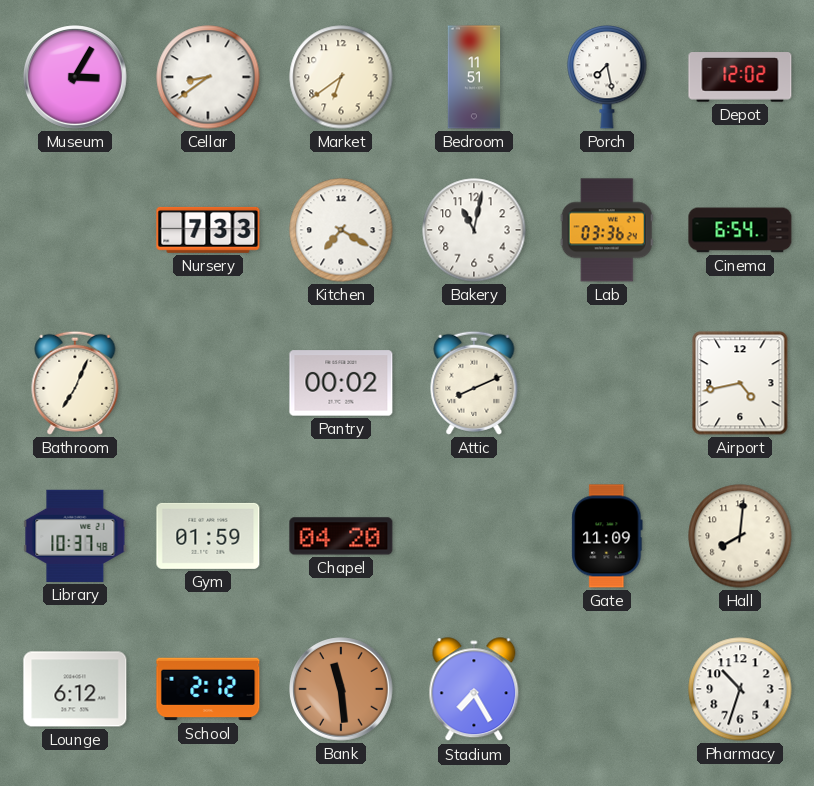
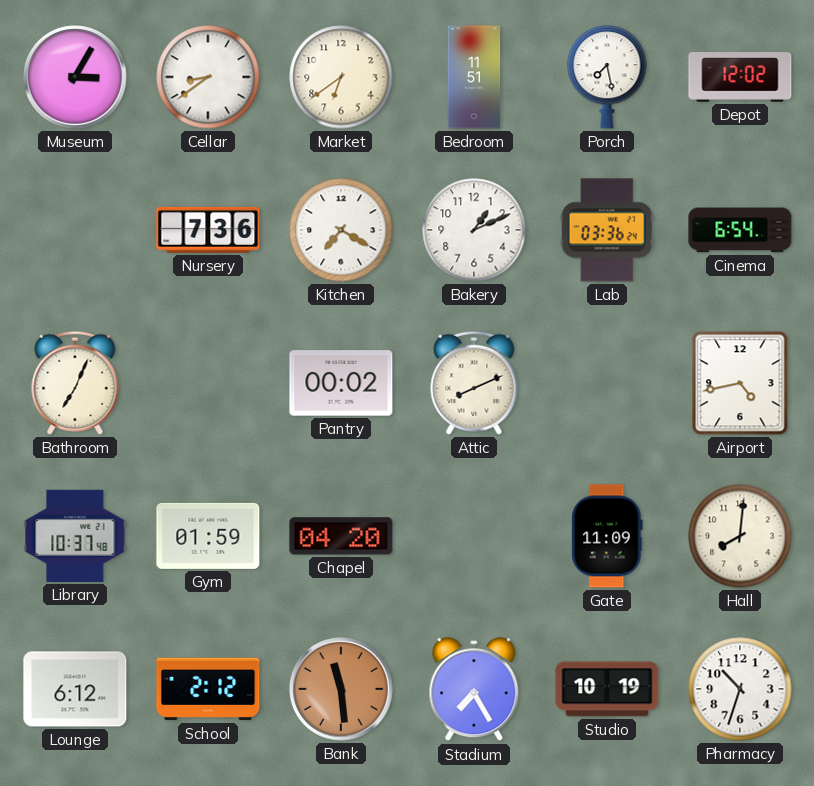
Nursery: 7:33 -> 7:36
Bakery: 11:02 -> 1:11
Studio: none -> 10:19
